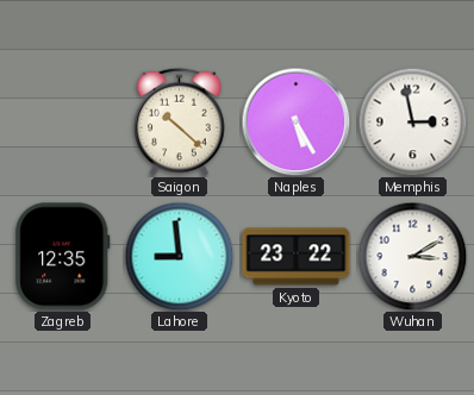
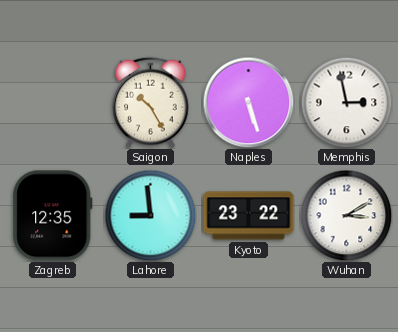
Saigon: 10:22 -> 10:25
Naples: 5:25 -> 5:27
